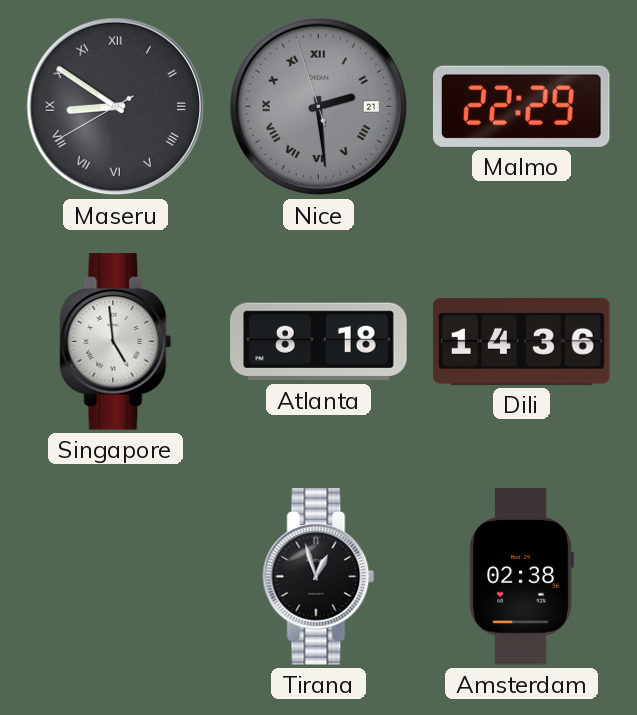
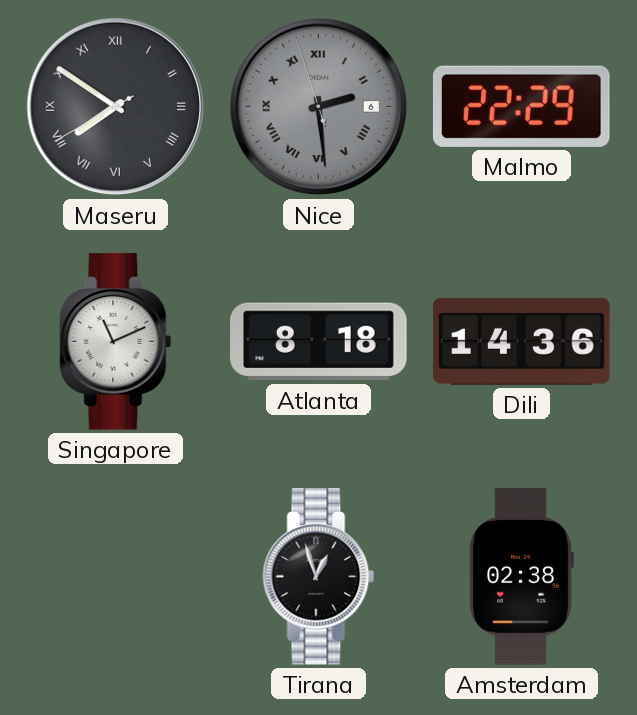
Maseru: 8:50 -> 7:50
Nice date: 21 -> 6
Singapore: 4:59 -> 11:11
